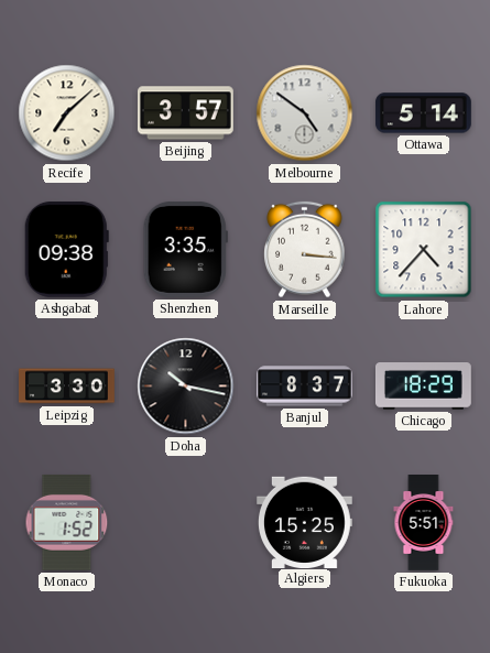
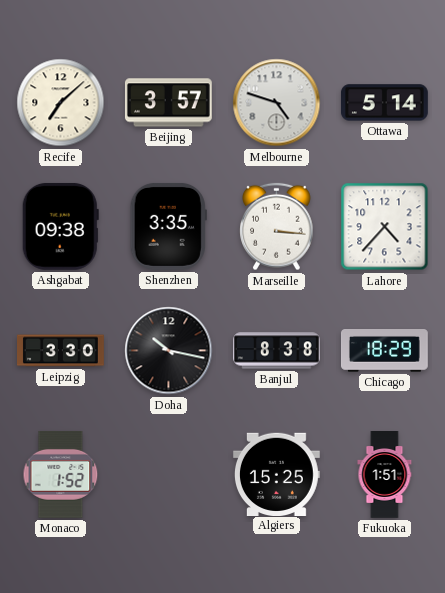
Melbourne: 4:51 -> 4:48
Banjul: 8:37 -> 8:38
Fukuoka: 5:51 -> 1:51
